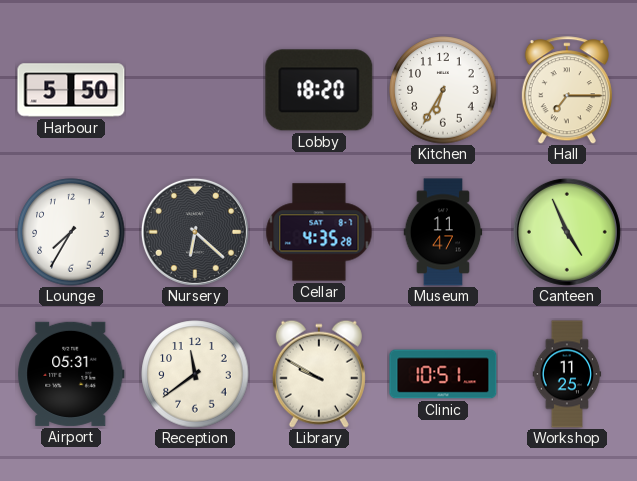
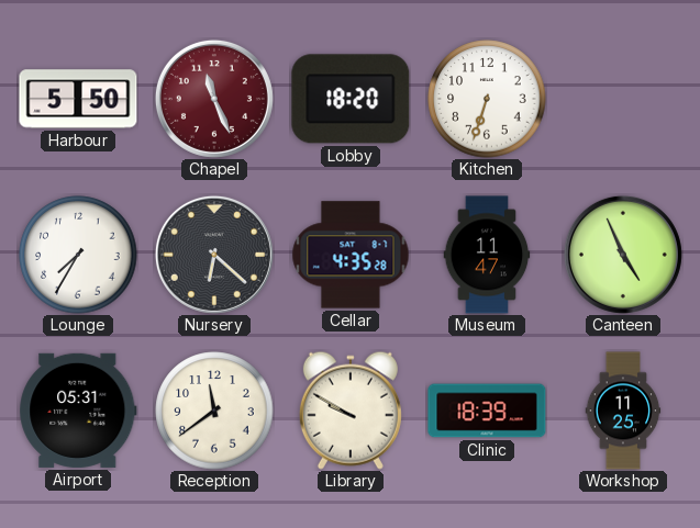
Chapel: none -> 11:26
Kitchen: 6:35 -> 6:33
Hall: 7:15 -> none
Clinic: 10:51 -> 18:39
